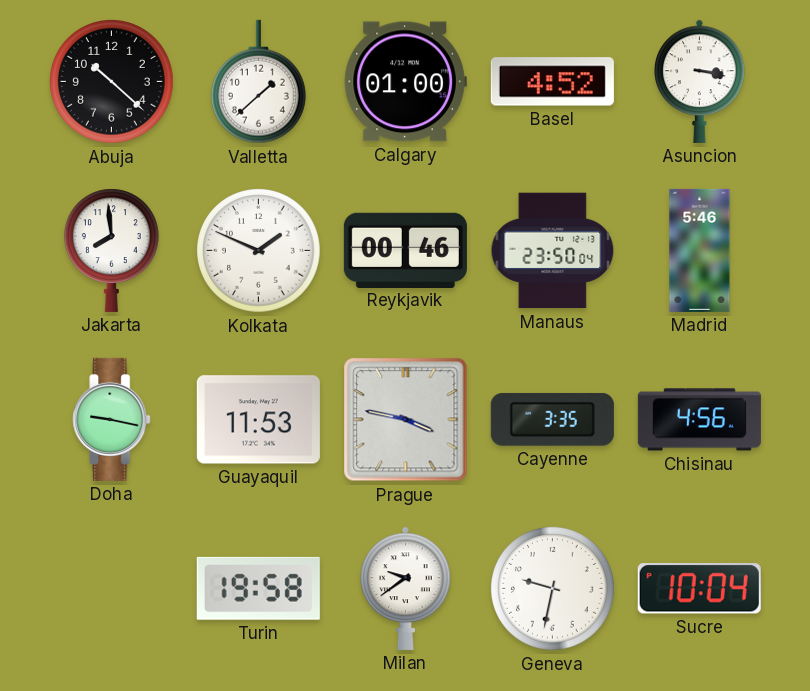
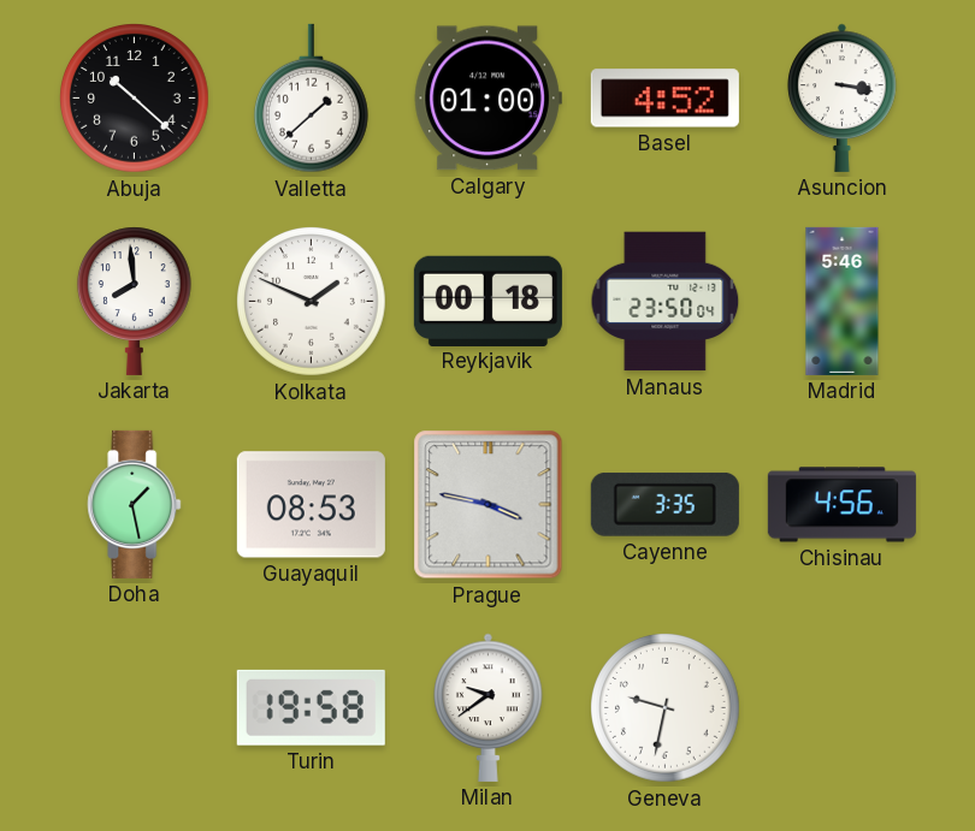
Reykjavik: 00:46 -> 00:18
Doha: 9:17 -> 1:28
Guayaquil: 11:53 -> 08:53
Sucre: 10:04 -> none
